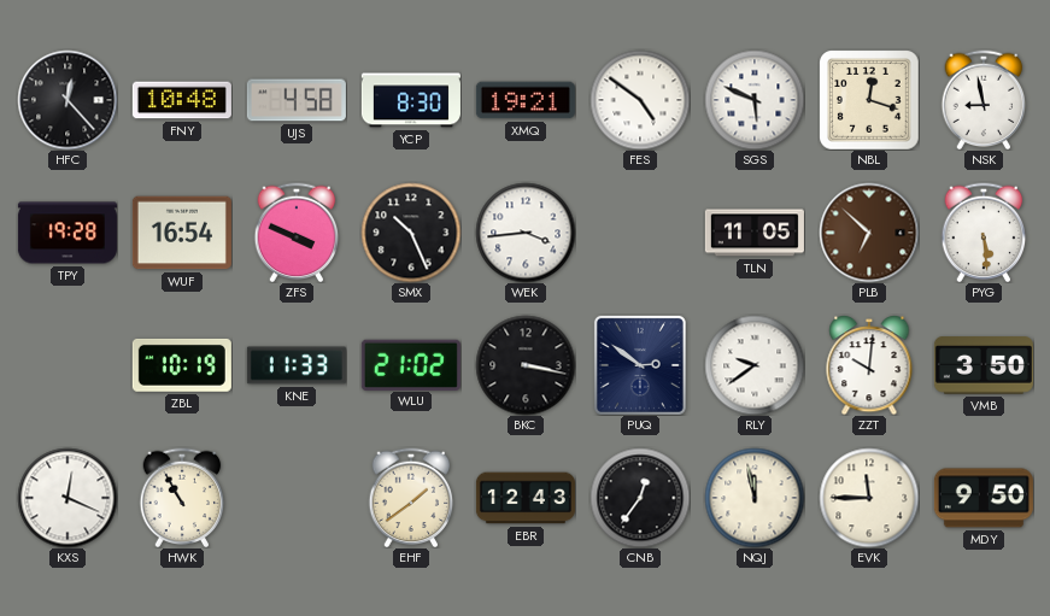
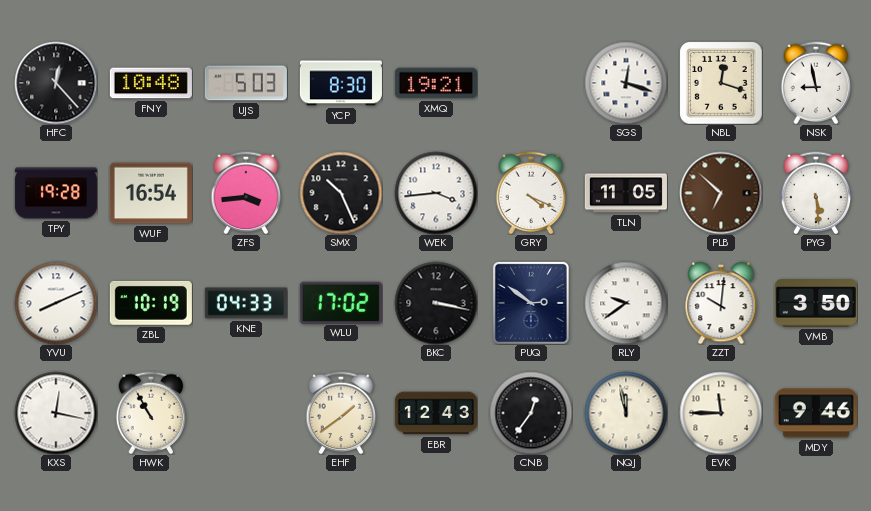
UJS: 4:58 -> 5:03
FES: 4:51 -> none
SGS: 5:49 -> 12:18
ZFS: 3:49 -> 3:44
GRY: none -> 4:19
YVU: none -> 8:11
KNE: 11:33 -> 04:33
WLU: 21:02 -> 17:02
KXS: 12:19 -> 12:17
MDY: 9:50 -> 9:46
